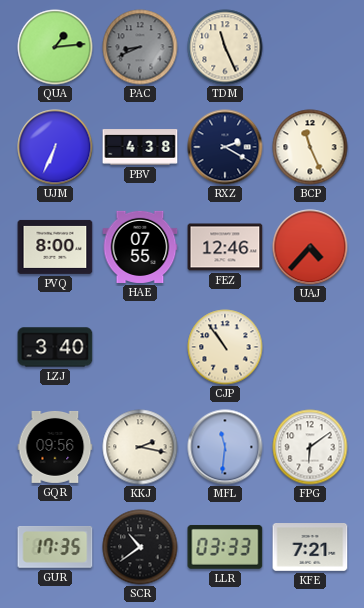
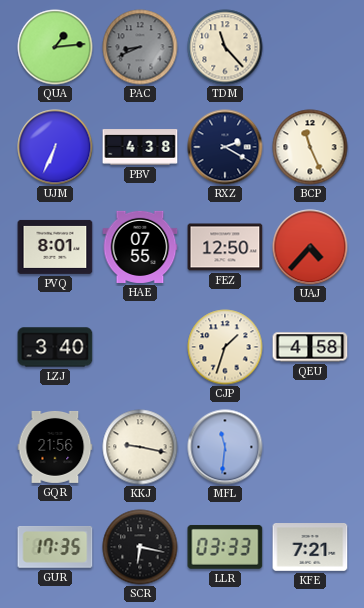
TDM: 11:26 -> 11:23
PVQ: 8:00 -> 8:01
FEZ: 12:46 -> 12:50
CJP: 10:54 -> 1:33
QEU: none -> 4:58
GQR: 09:56 -> 21:56
KKJ: 2:17 -> 9:17
FPG: 6:09 -> none
SCR: 10:39 -> 6:17
